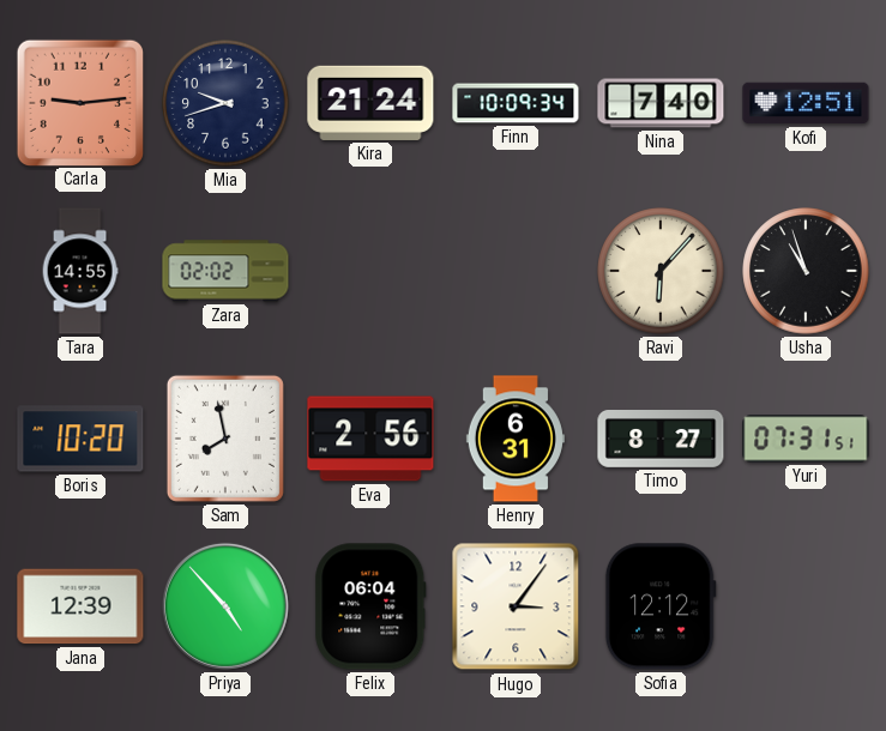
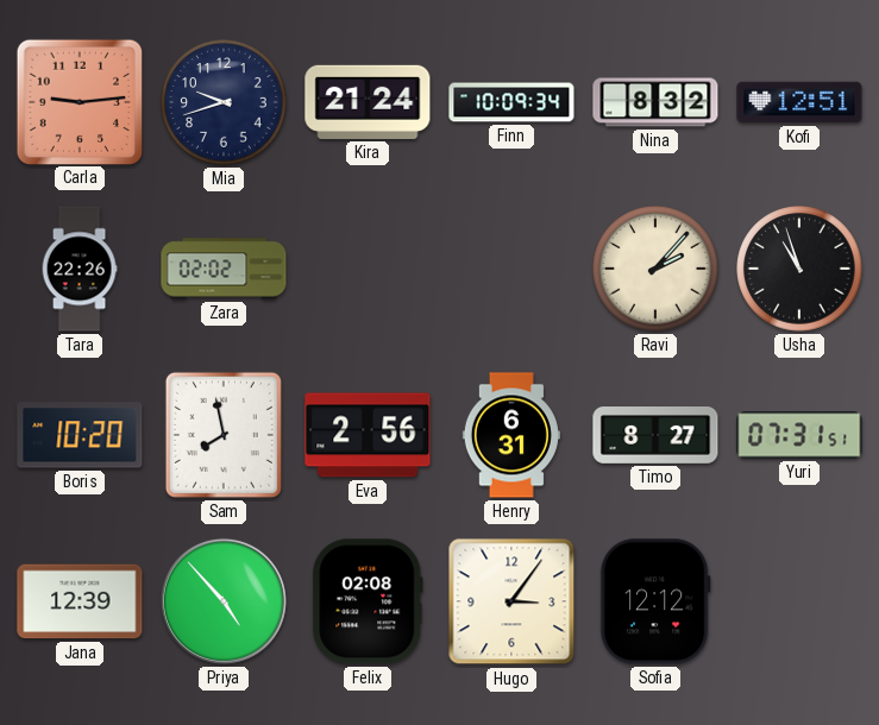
Nina: 7:40 -> 8:32
Tara: 14:55 -> 22:26
Ravi: 6:07 -> 2:07
Felix: 06:04 -> 02:08
